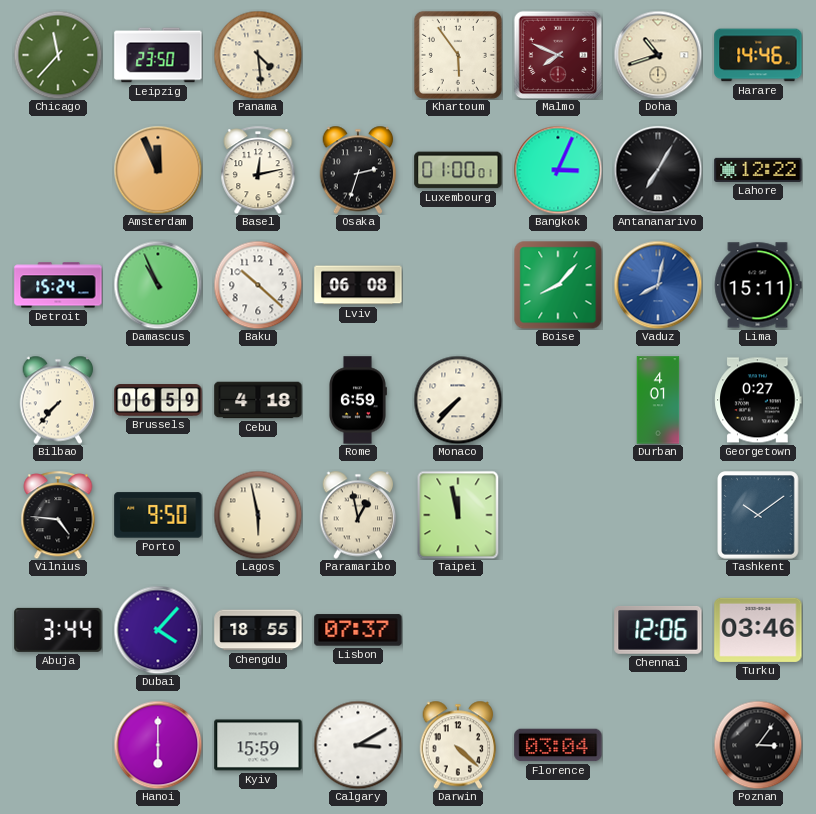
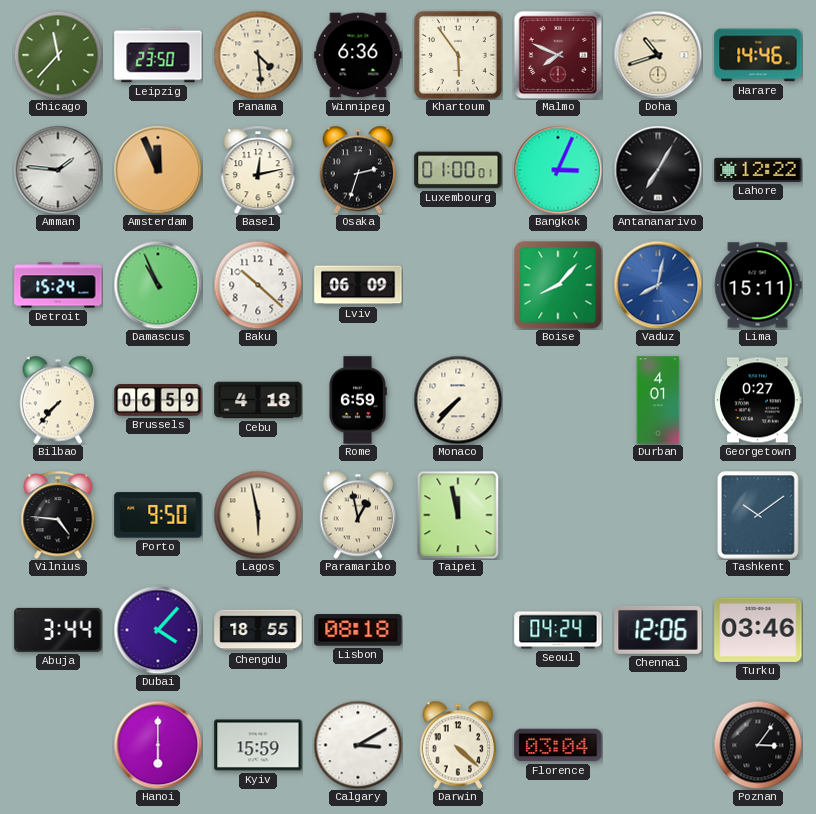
Winnipeg: none -> 6:36
Amman: none -> 1:46
Lviv: 06:08 -> 06:09
Lisbon: 07:37 -> 08:18
Seoul: none -> 04:24
